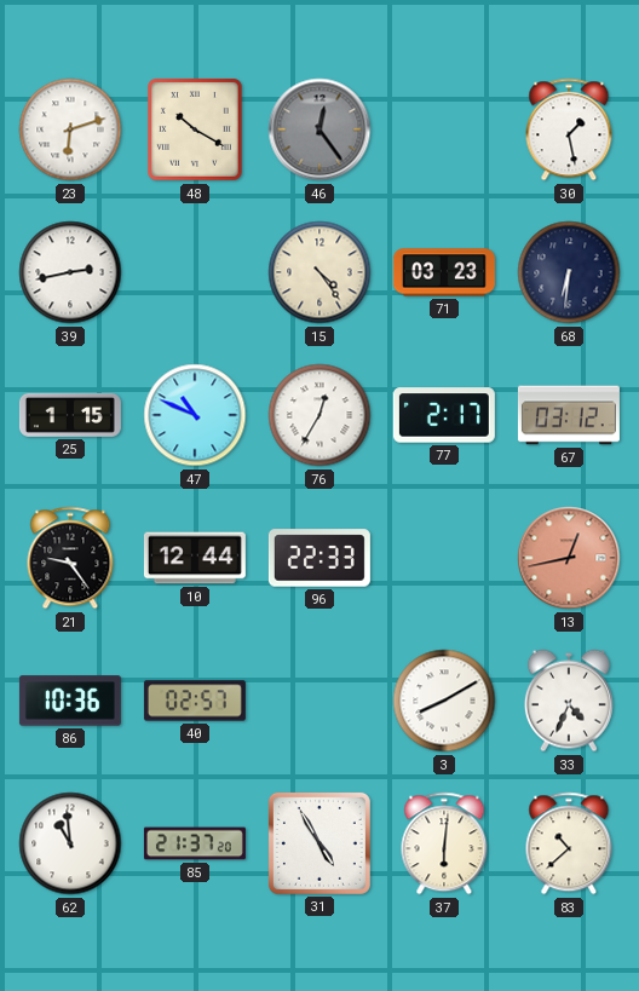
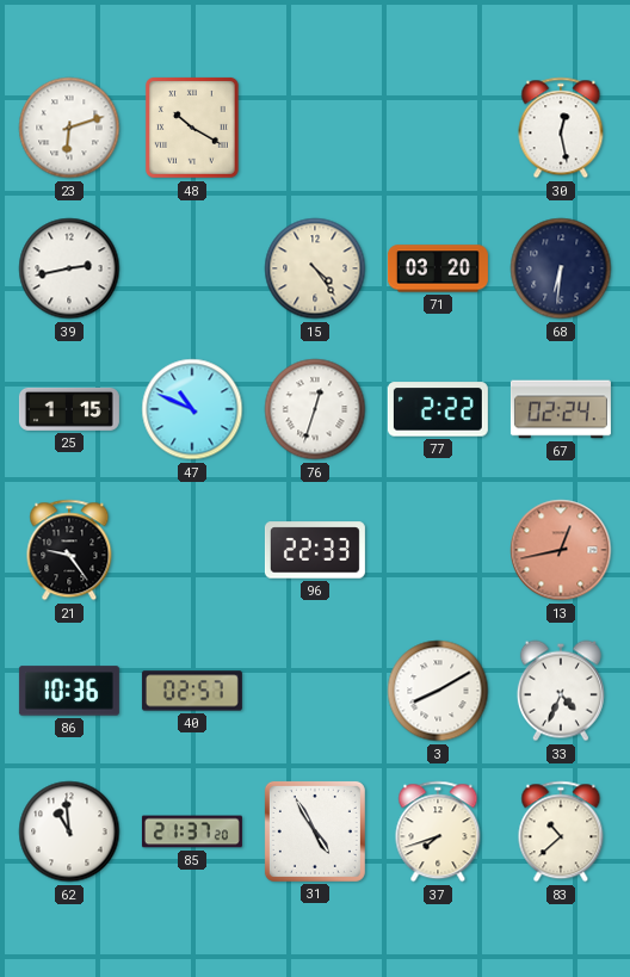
46: 12:24 -> none
30: 1:28 -> 12:28
71: 03:23 -> 03:20
76: 12:35 -> 12:33
77: 2:17 -> 2:22
67: 03:12 -> 02:24
10: 12:44 -> none
37: 6:01 -> 7:42
